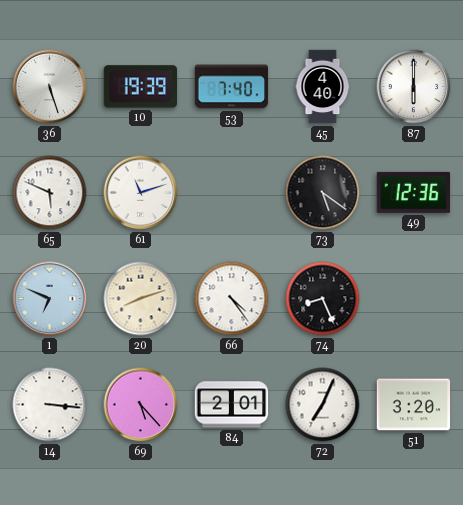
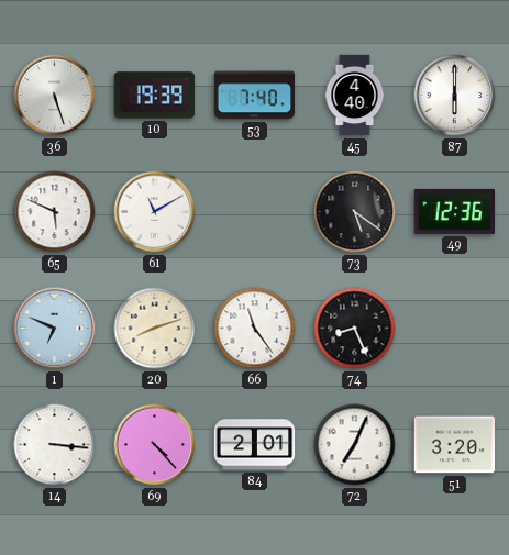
61: 11:12 -> 11:10
66: 4:24 -> 11:24
69: 5:23 -> 4:23
